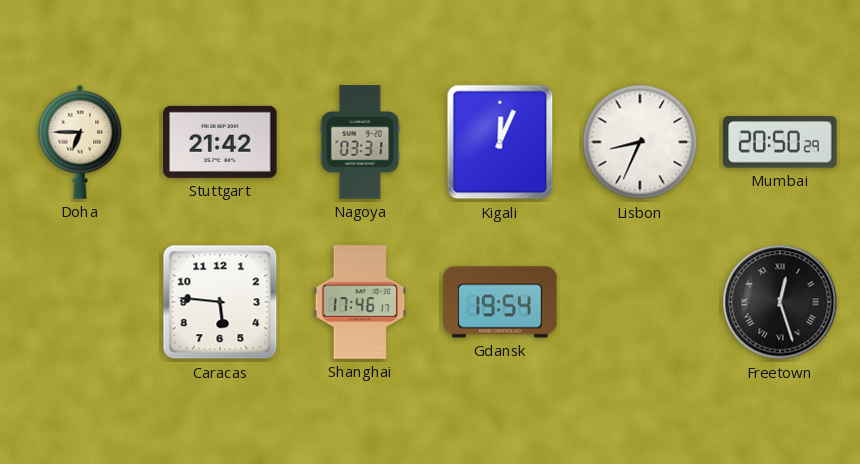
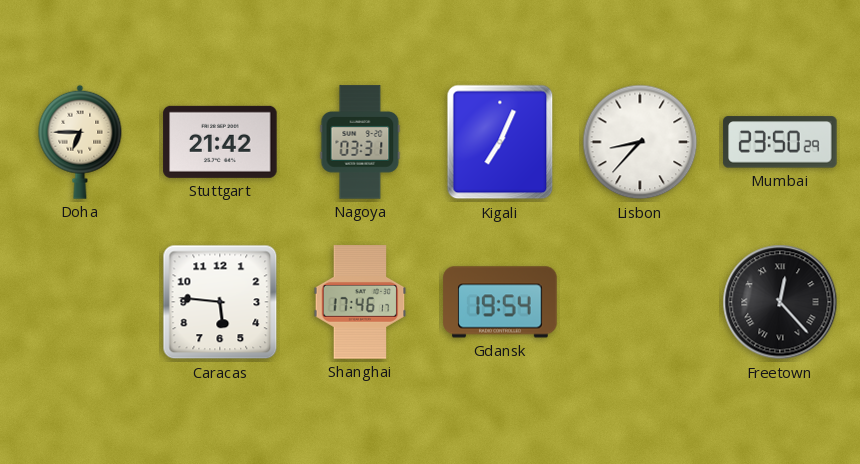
Kigali: 12:04 -> 7:04
Lisbon: 8:34 -> 8:37
Mumbai: 20:50 -> 23:50
Freetown: 12:27 -> 12:23
